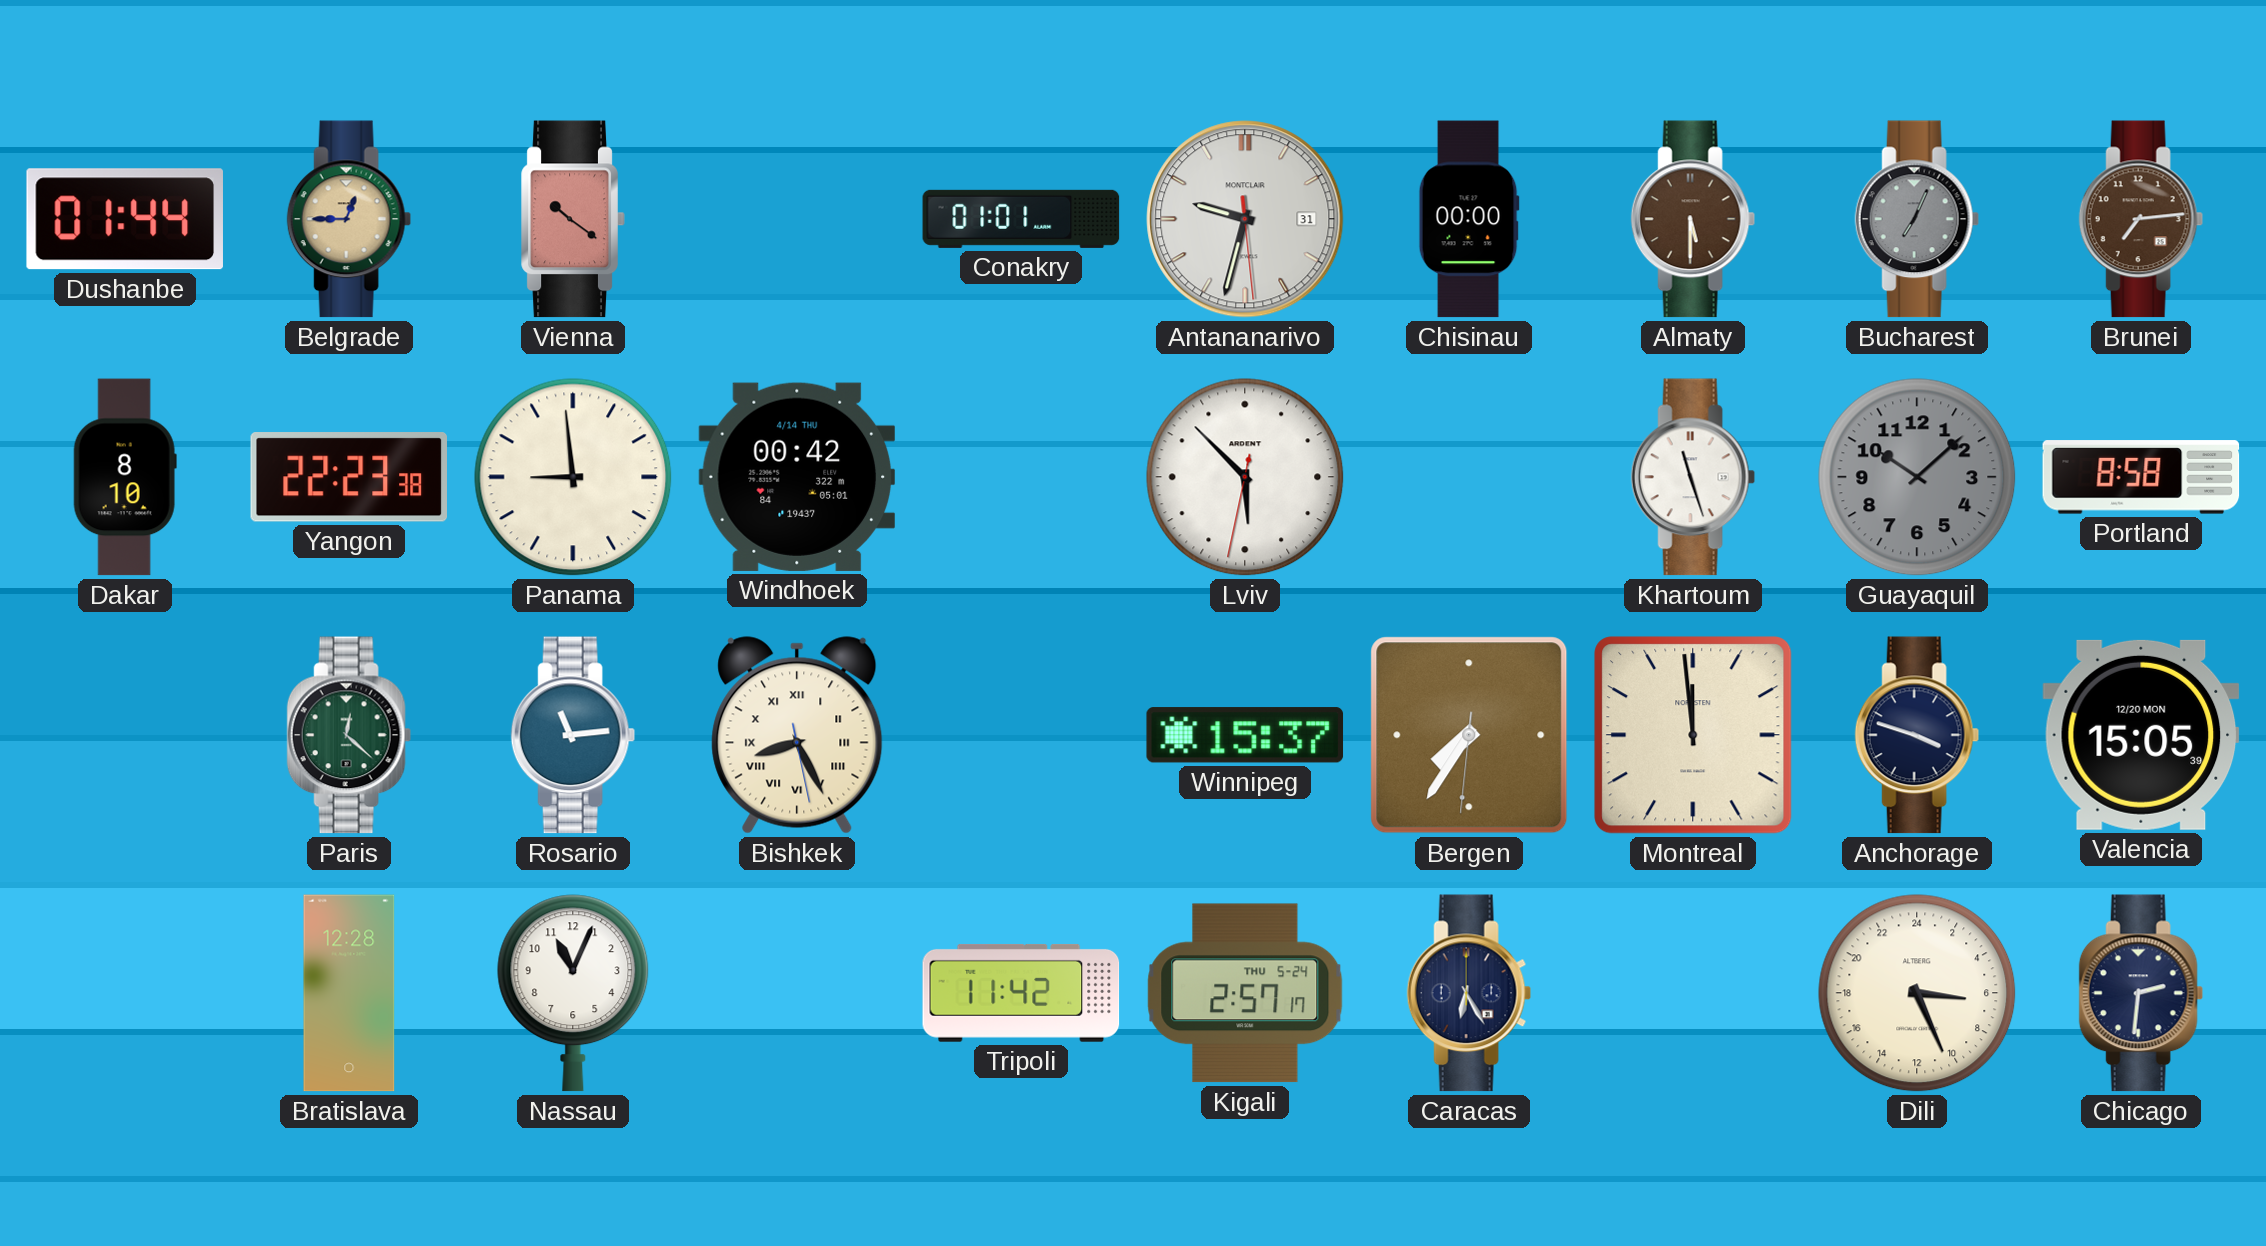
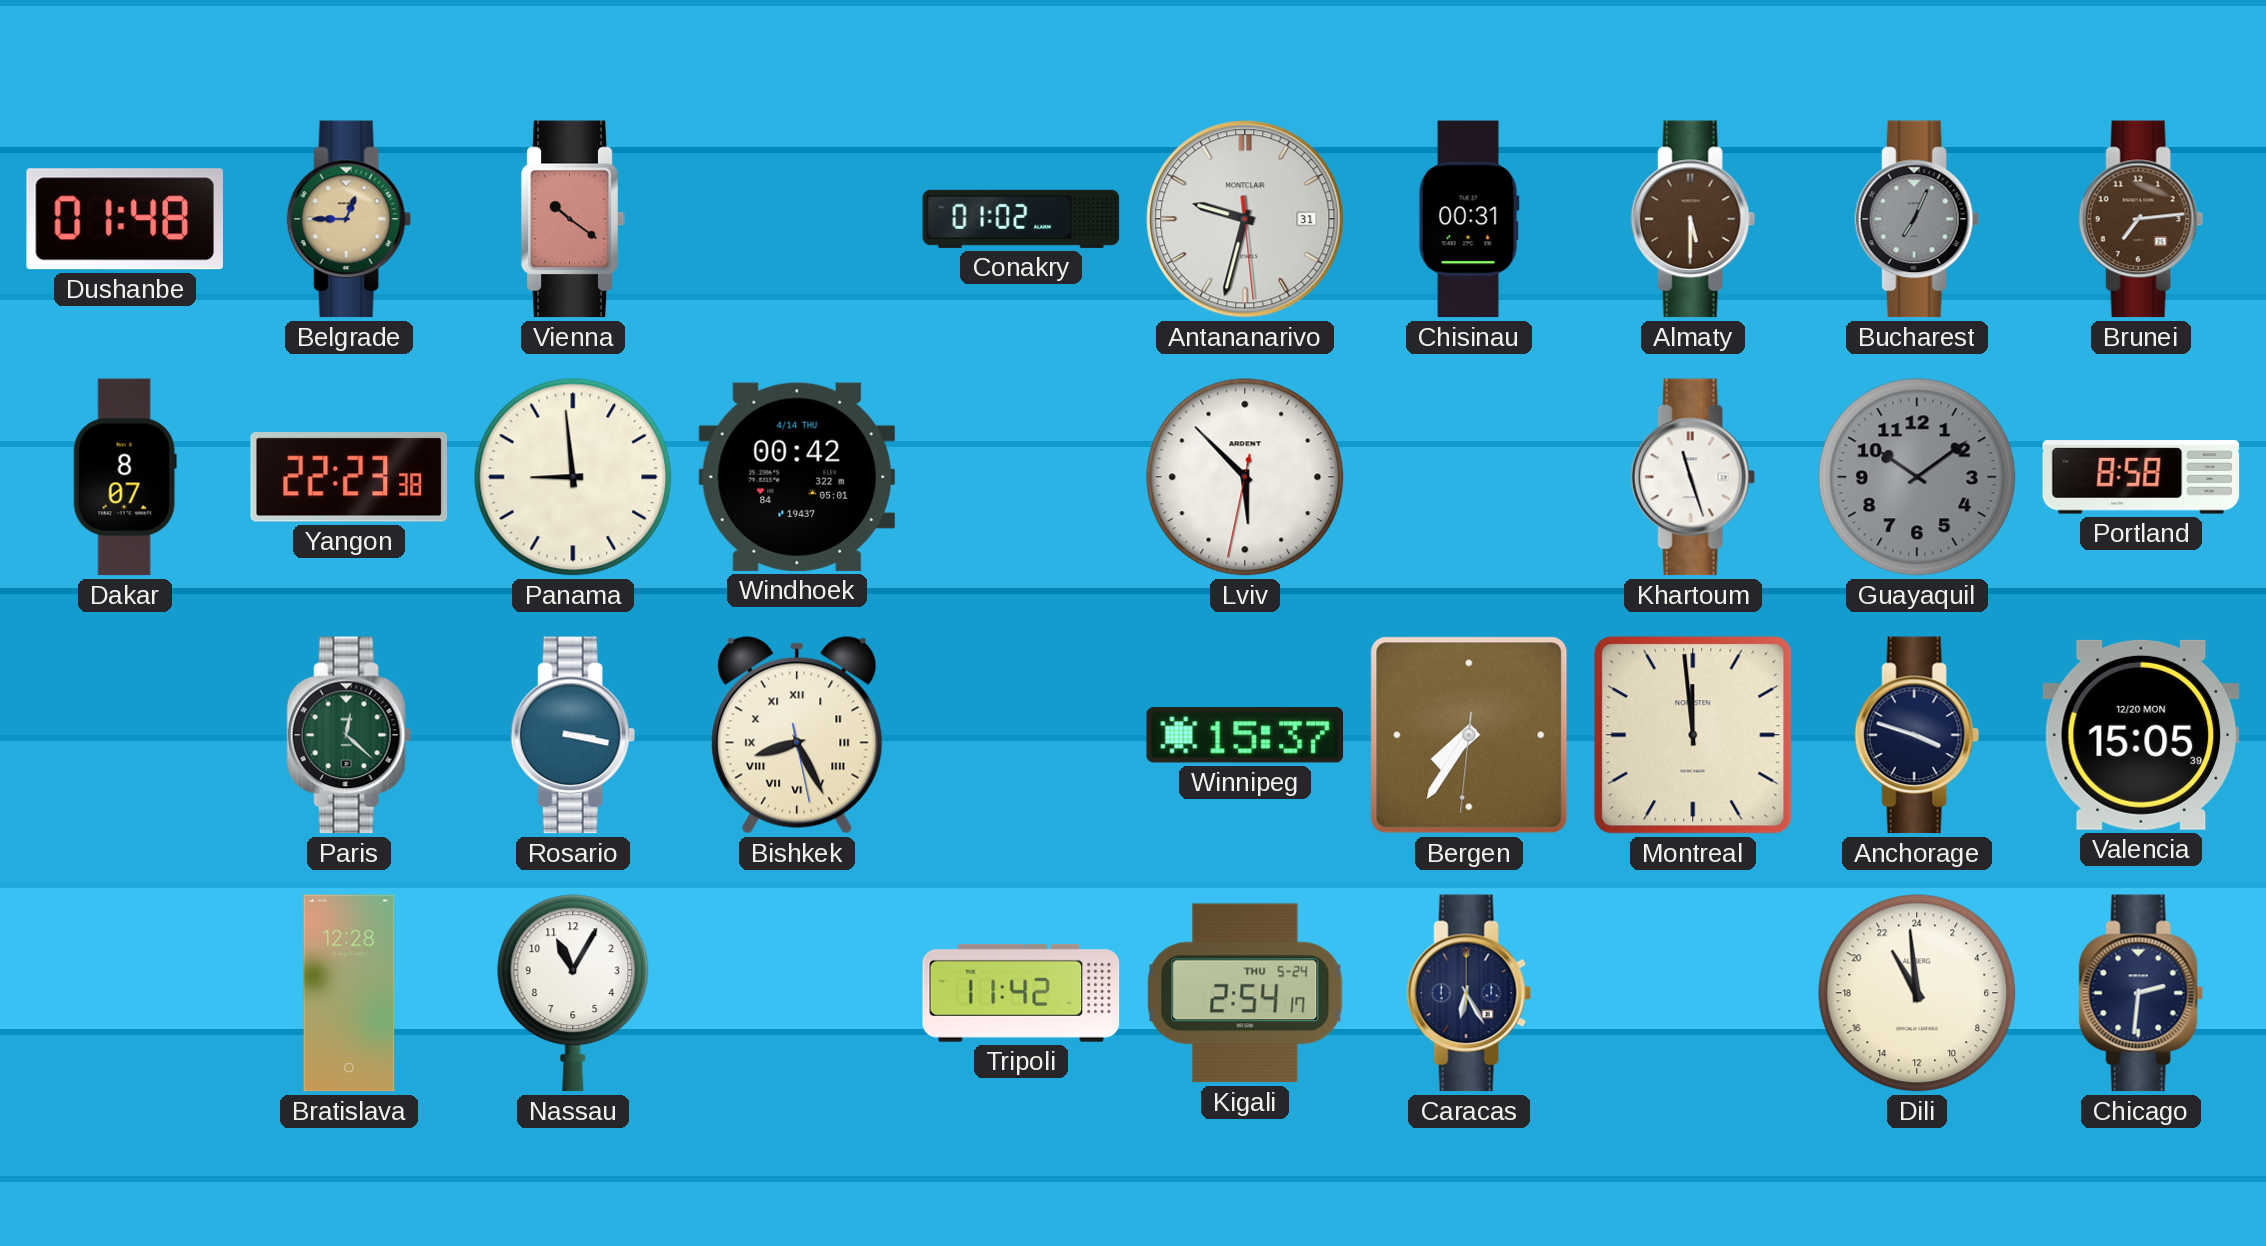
Dushanbe: 01:44 -> 01:48
Conakry: 01:01 -> 01:02
Chisinau: 00:00 -> 00:31
Dakar: 8:10 -> 8:07
Guayaquil: 10:08 -> 10:09
Rosario: 11:14 -> 3:17
Nassau: 11:04 -> 11:05
Kigali: 2:57 -> 2:54
Dili: 6:26 -> 21:59
